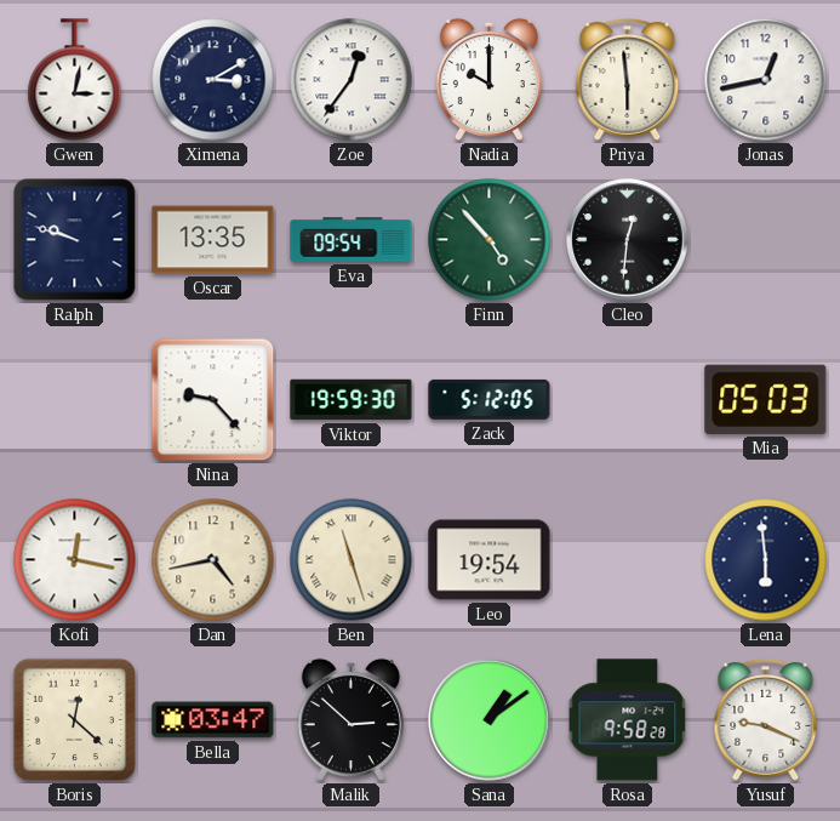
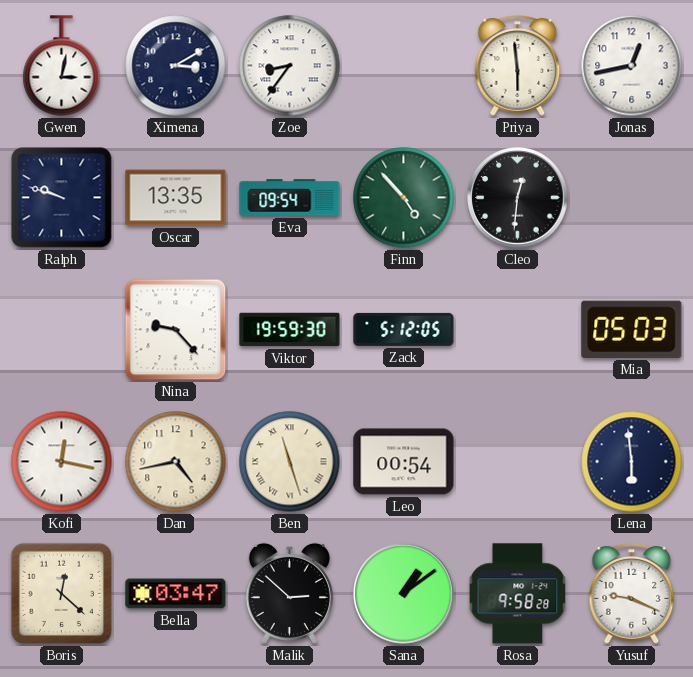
Zoe: 12:36 -> 8:36
Nadia: 10:00 -> none
Leo: 19:54 -> 00:54
